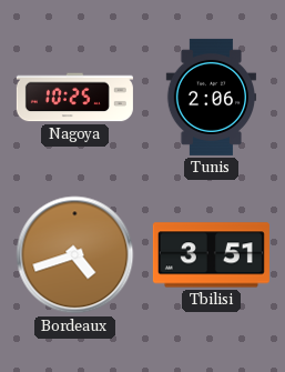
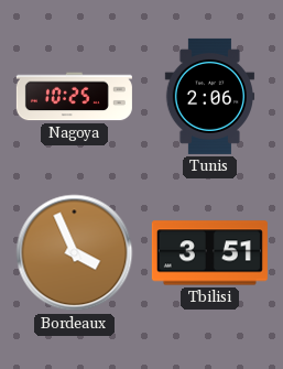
Bordeaux: 4:42 -> 3:56
